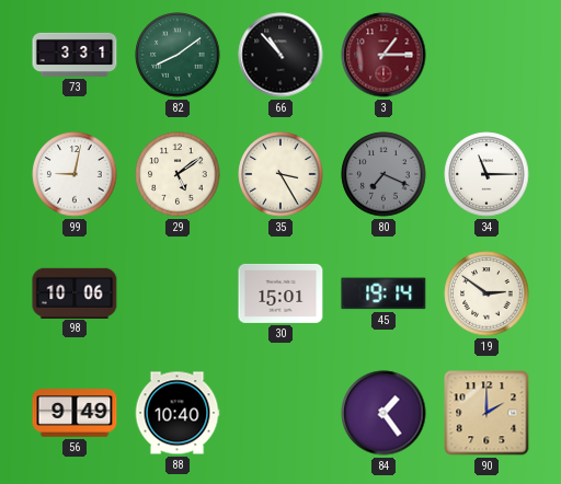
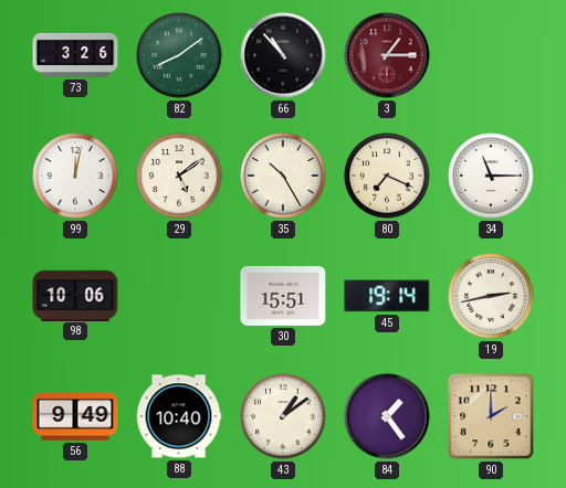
73: 3:31 -> 3:26
99: 9:02 -> 12:02
35: 3:25 -> 10:25
80 dial: grey -> cream
30: 15:01 -> 15:51
19: 2:51 -> 2:43
43: none -> 1:09
